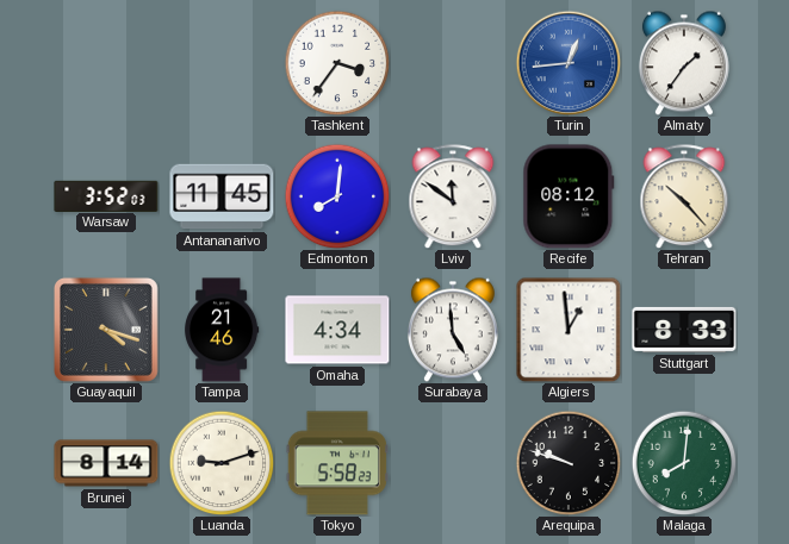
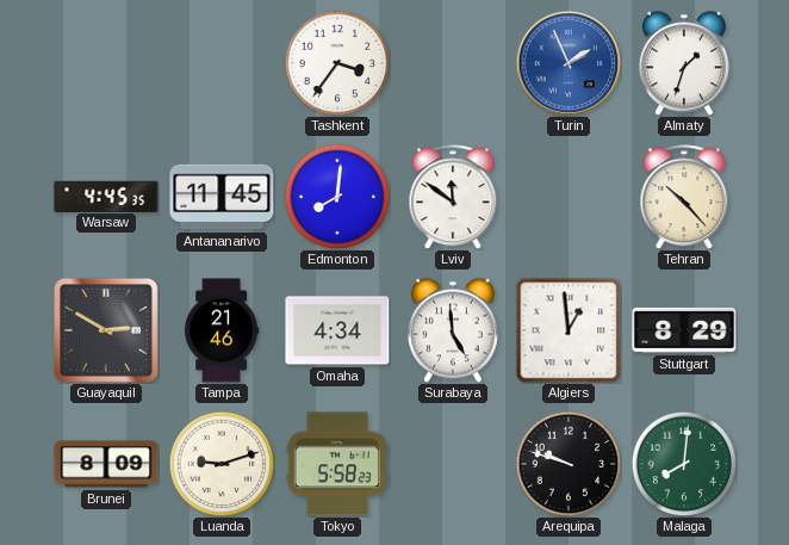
Turin: 12:44 -> 1:56
Almaty: 1:36 -> 1:33
Warsaw: 3:52 -> 4:45
Recife: 08:12 -> none
Guayaquil: 4:18 -> 2:50
Stuttgart: 8:33 -> 8:29
Brunei: 8:14 -> 8:09
